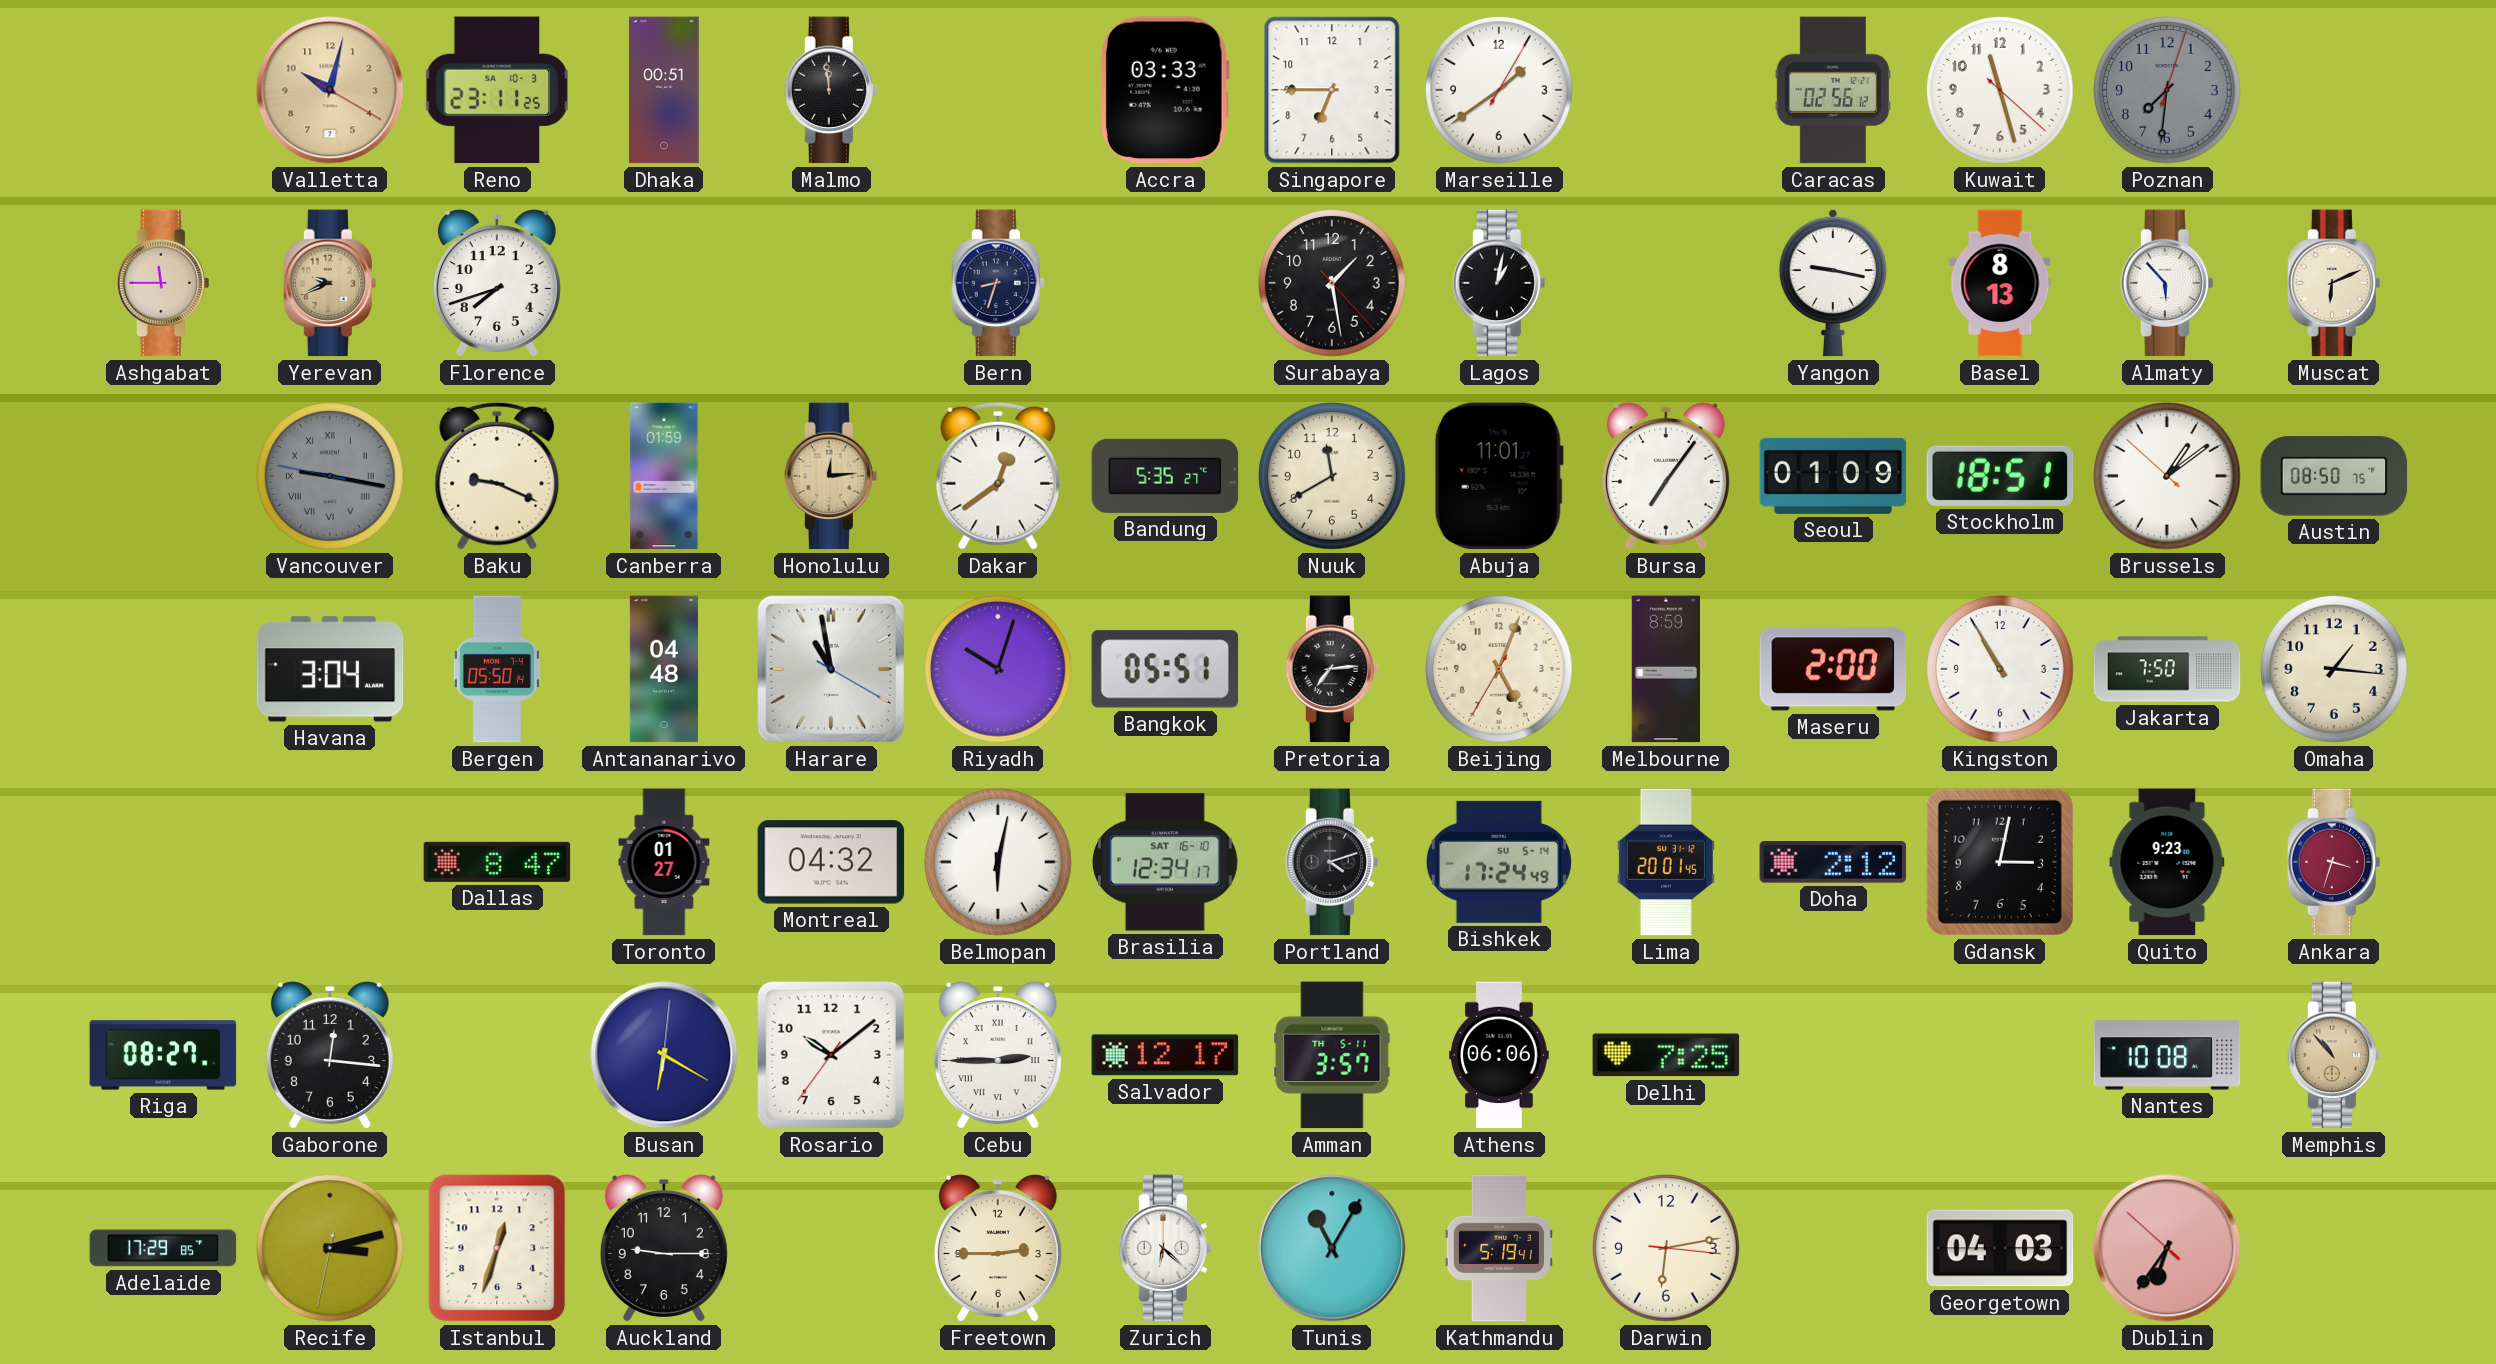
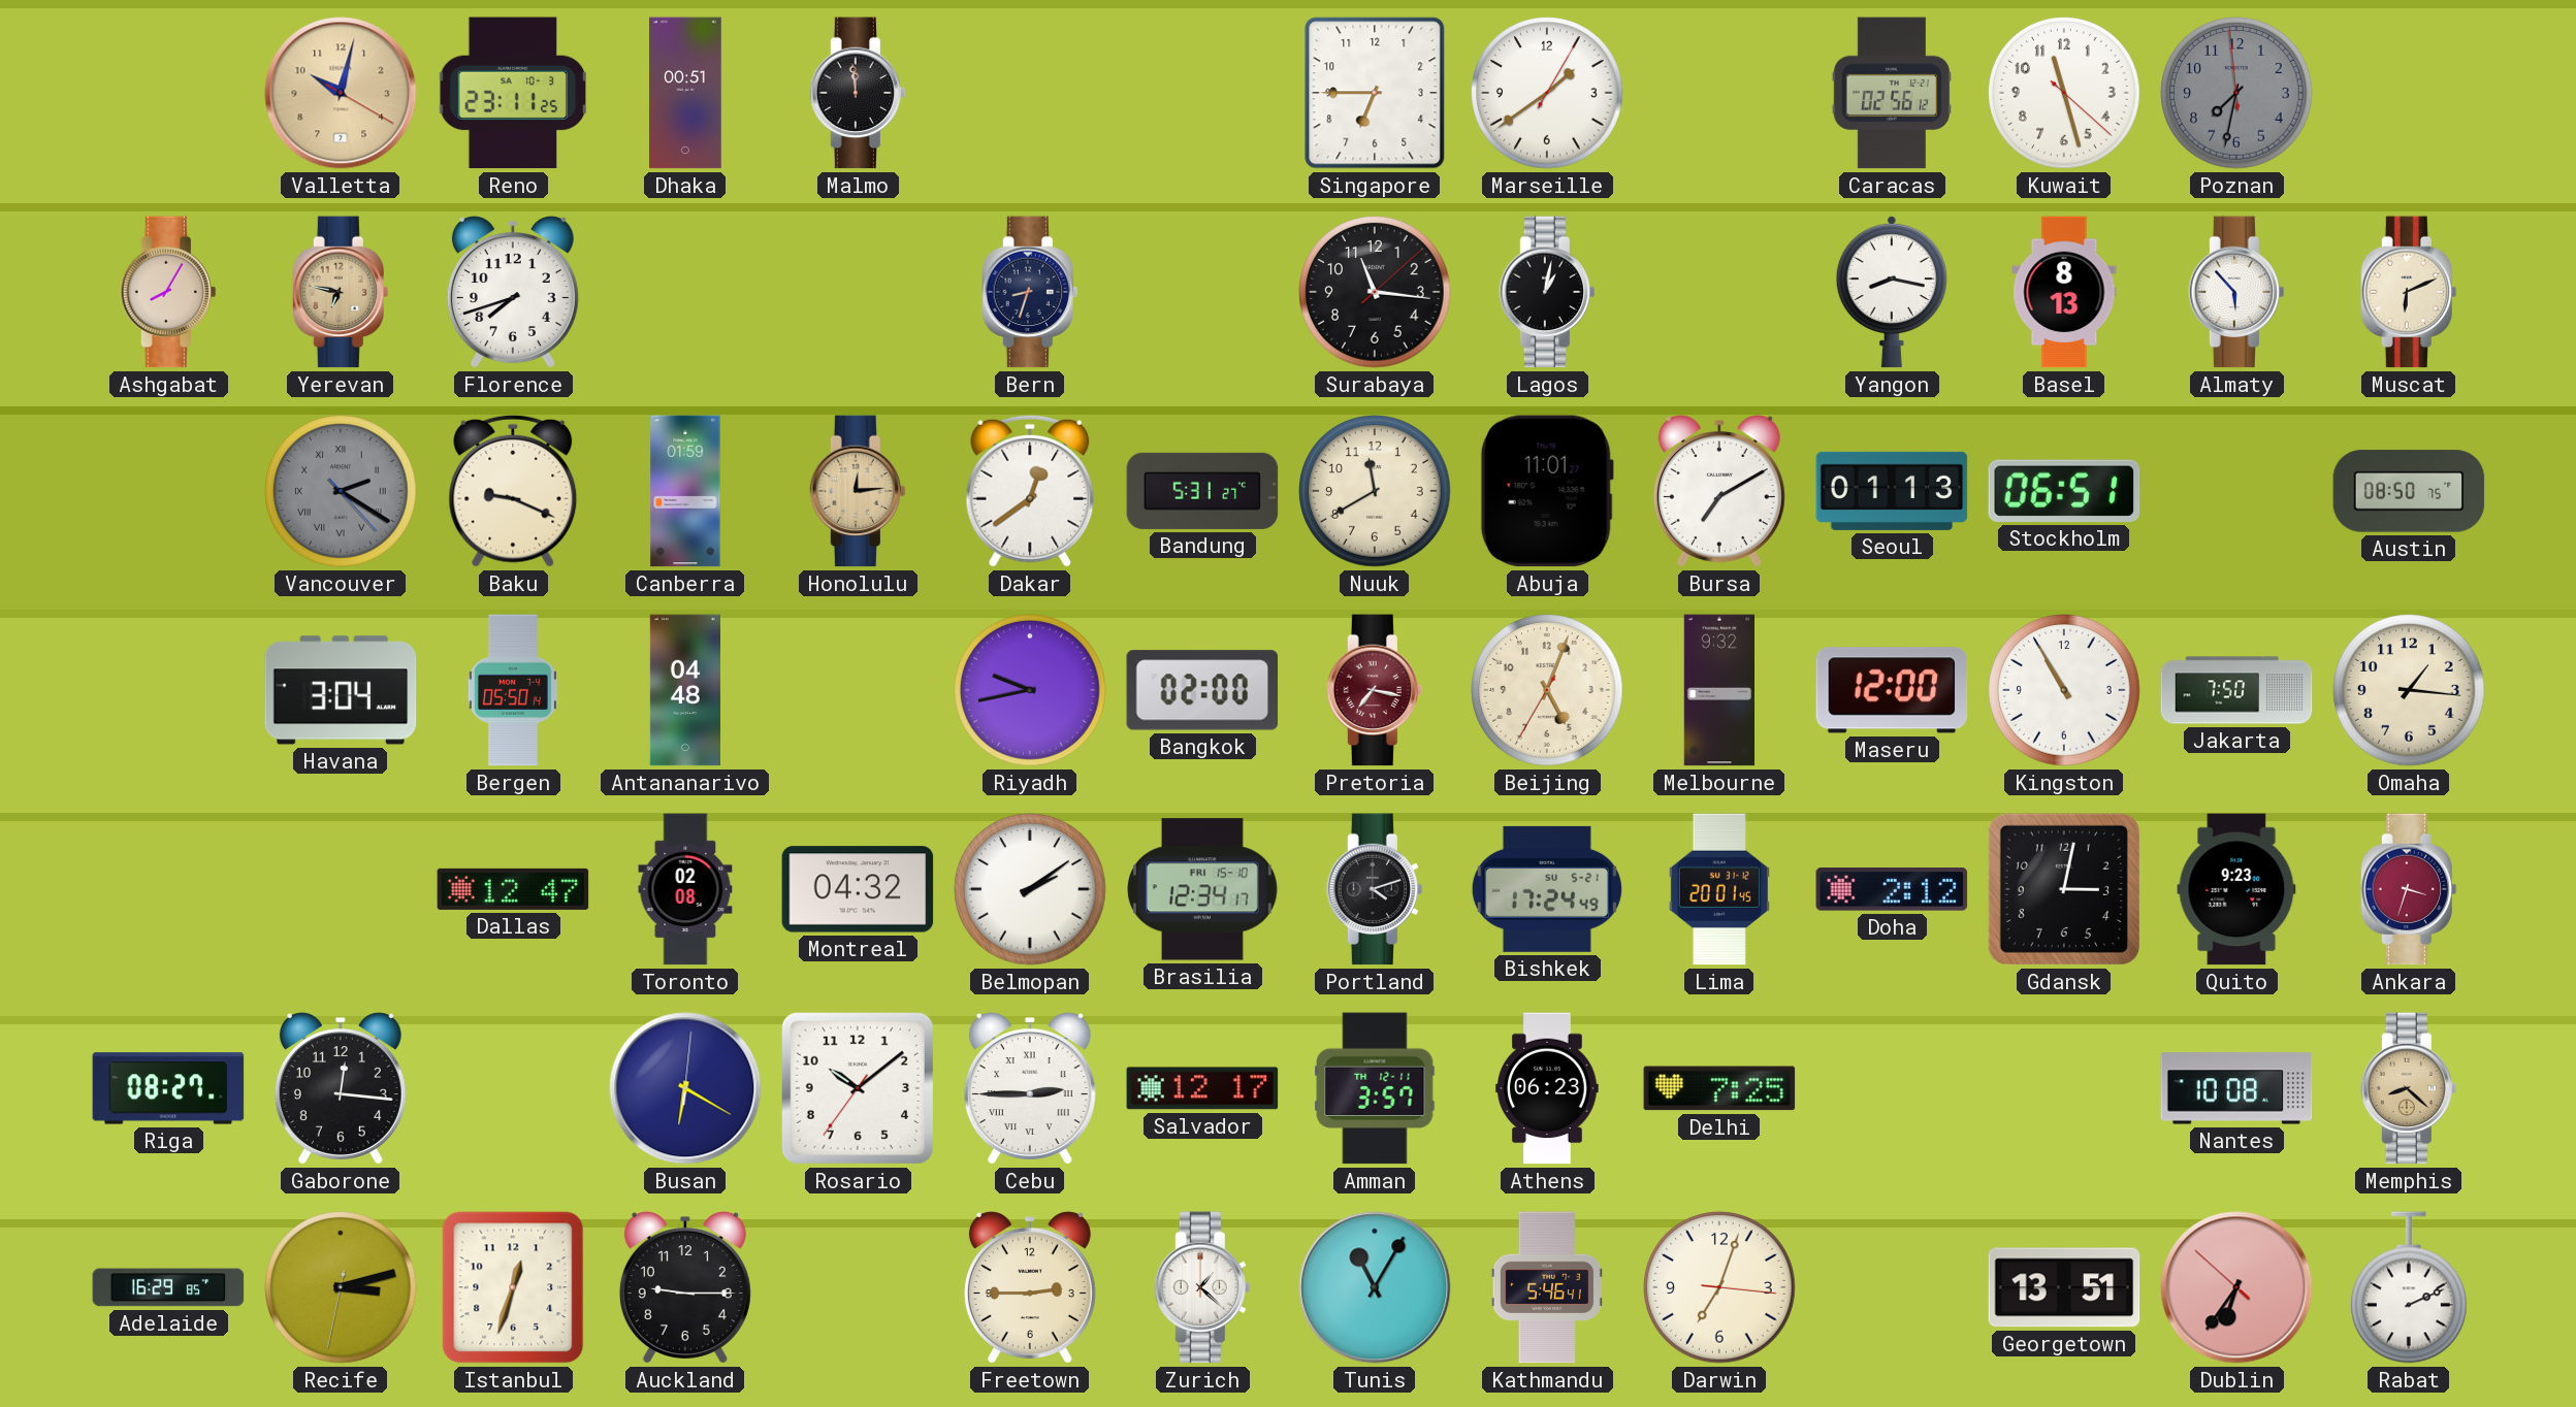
Accra: 03:33 -> none
Poznan: 7:31:03 -> 7:31:59
Ashgabat: 11:45 -> 8:05
Yerevan: 9:41 -> 6:47
Surabaya: 1:28 -> 11:16
Yangon: 9:17 -> 8:17
Vancouver: 9:16 -> 2:20
Bandung: 5:35 -> 5:31
Bursa: 7:06 -> 7:10
Seoul: 01:09 -> 01:13
Stockholm: 18:51 -> 06:51
Brussels: 1:08 -> none
Harare: 10:58 -> none
Riyadh: 10:03 -> 9:43
Bangkok: 05:51 -> 02:00
Pretoria: 7:14 -> 7:17
Pretoria dial: black -> burgundy
Melbourne: 8:59 -> 9:32
Maseru: 2:00 -> 12:00
Dallas: 8:47 -> 12:47
Toronto: 01:27 -> 02:08
Belmopan: 6:02 -> 2:09
Brasilia date: SAT 16-10 -> FRI 15-10
Bishkek date: SU 5-14 -> SU 5-21
Amman date: TH 5-11 -> TH 12-11
Athens: 06:06 -> 06:23
Memphis: 10:53 -> 8:22
Adelaide: 17:29 -> 16:29
Zurich: 6:22 -> 1:22
Kathmandu: 5:19 -> 5:46
Darwin: 6:13 -> 7:03
Georgetown: 04:03 -> 13:51
Rabat: none -> 2:11
